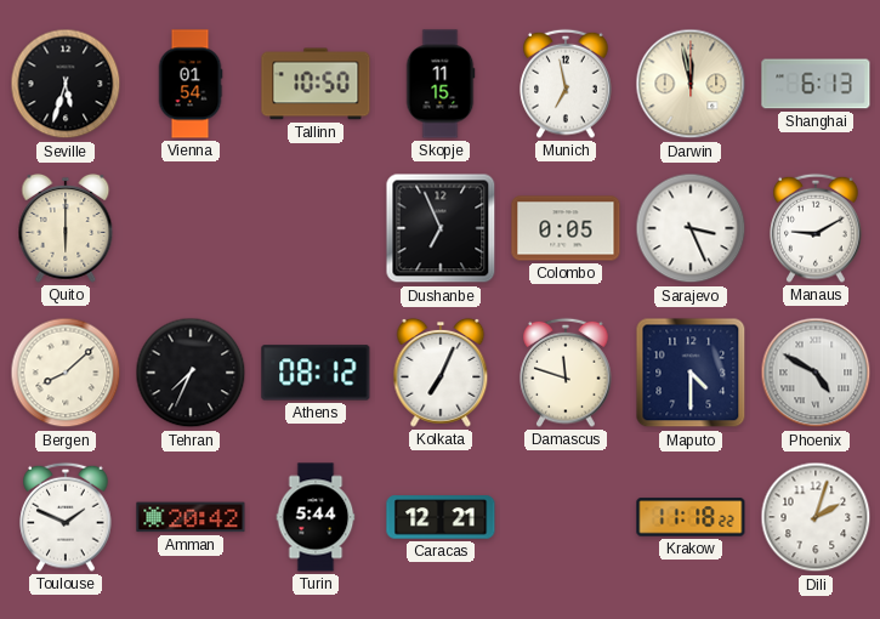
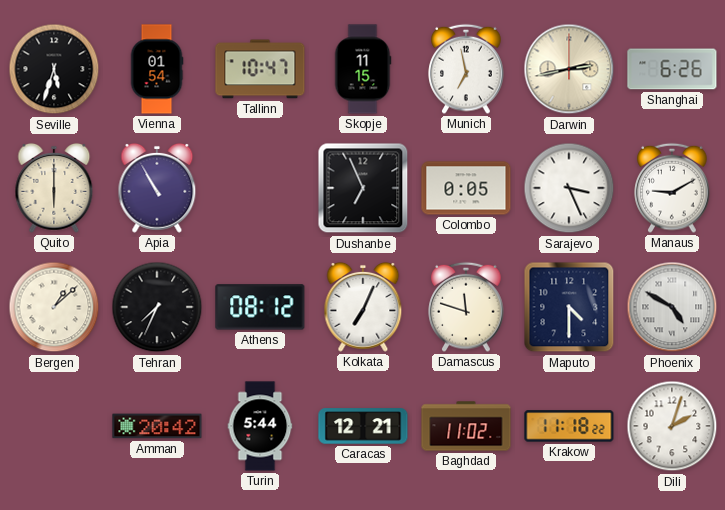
Tallinn: 10:50 -> 10:47
Darwin: 11:58 -> 2:43
Shanghai: 6:13 -> 6:26
Apia: none -> 10:55
Bergen: 8:08 -> 1:08
Toulouse: 1:49 -> none
Baghdad: none -> 11:02
